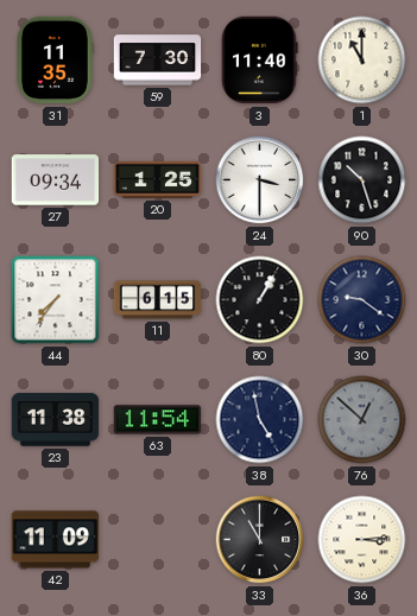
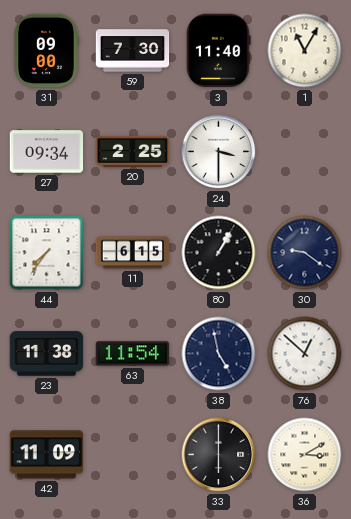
31: 11:35 -> 09:00
1: 11:00 -> 11:05
20: 1:25 -> 2:25
90: 10:27 -> none
76 dial: grey -> white
33: 11:00 -> 6:00
36: 3:14 -> 3:10
